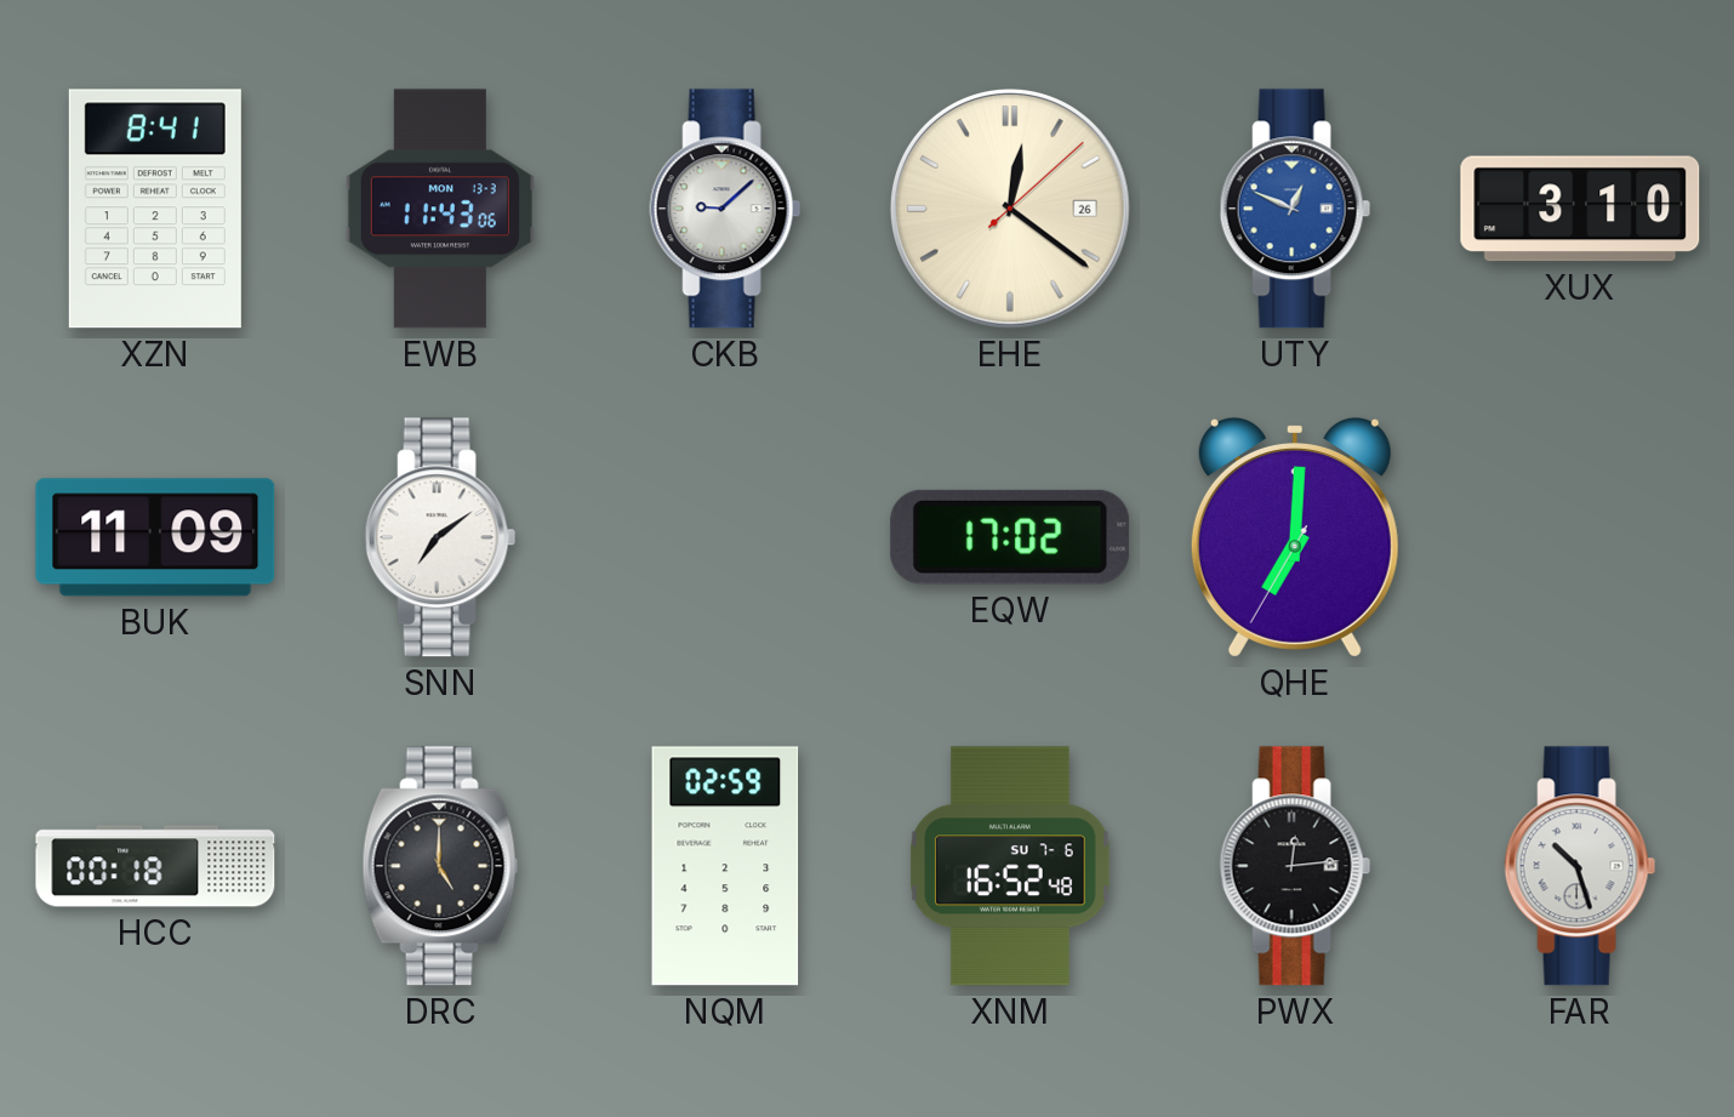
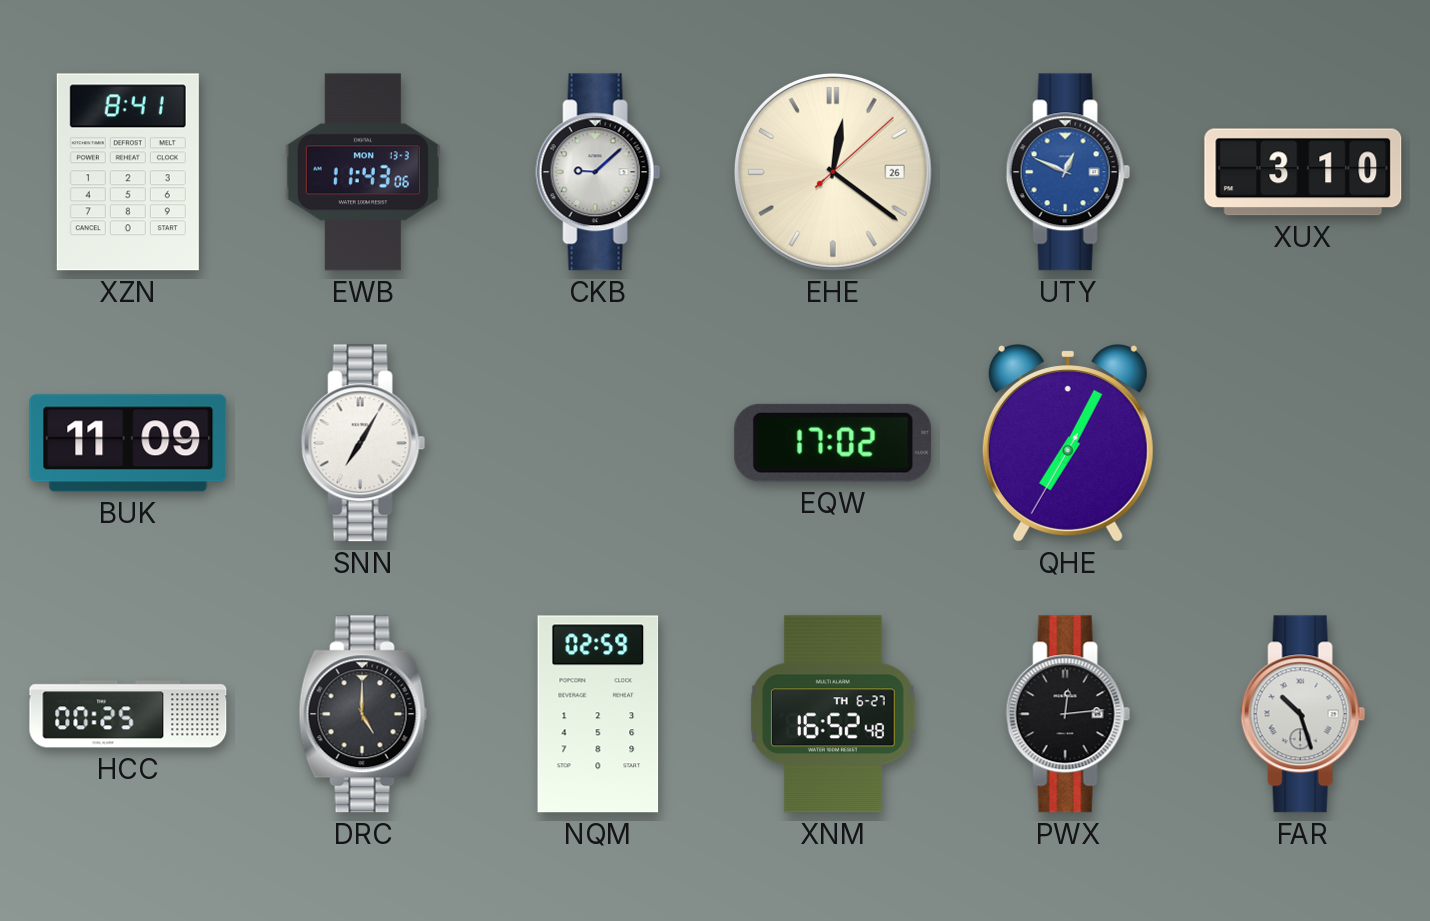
SNN: 7:09 -> 7:05
QHE: 7:00 -> 7:04
HCC: 00:18 -> 00:25
XNM date: SU 7-6 -> TH 6-27
